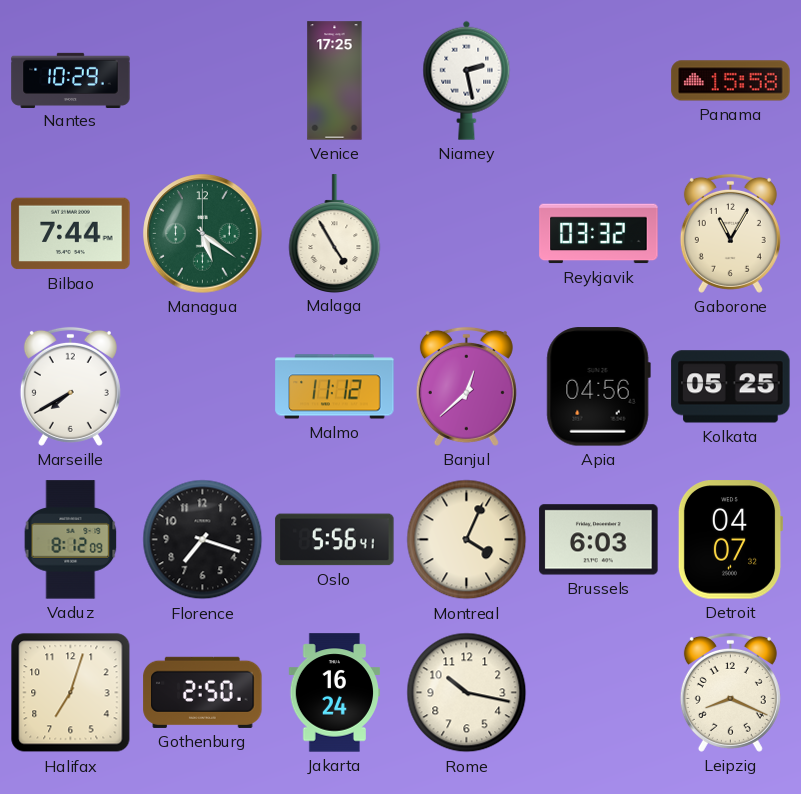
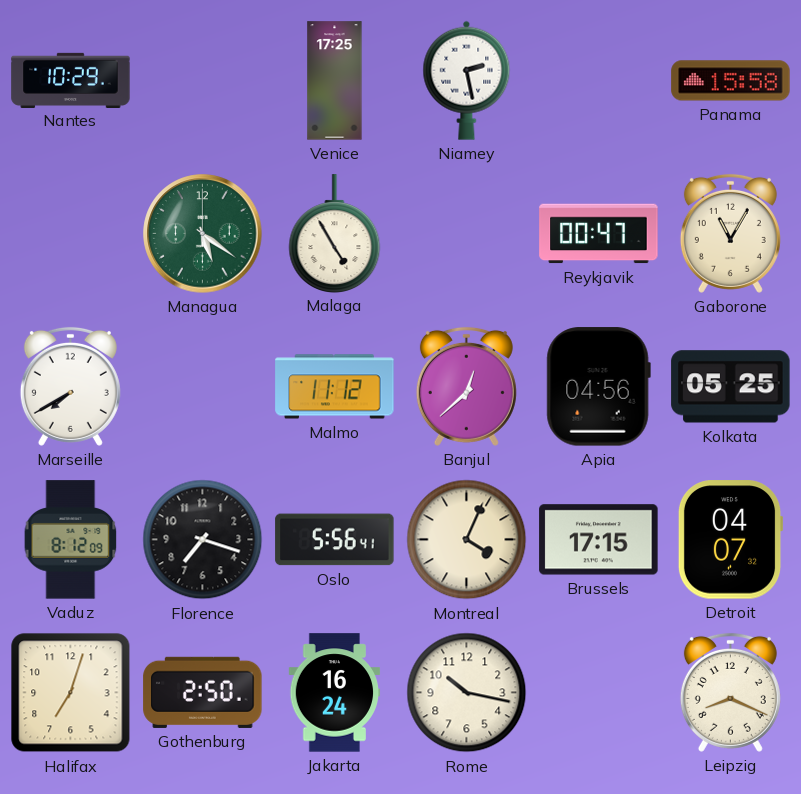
Bilbao: 7:44 -> none
Reykjavik: 03:32 -> 00:47
Brussels: 6:03 -> 17:15
